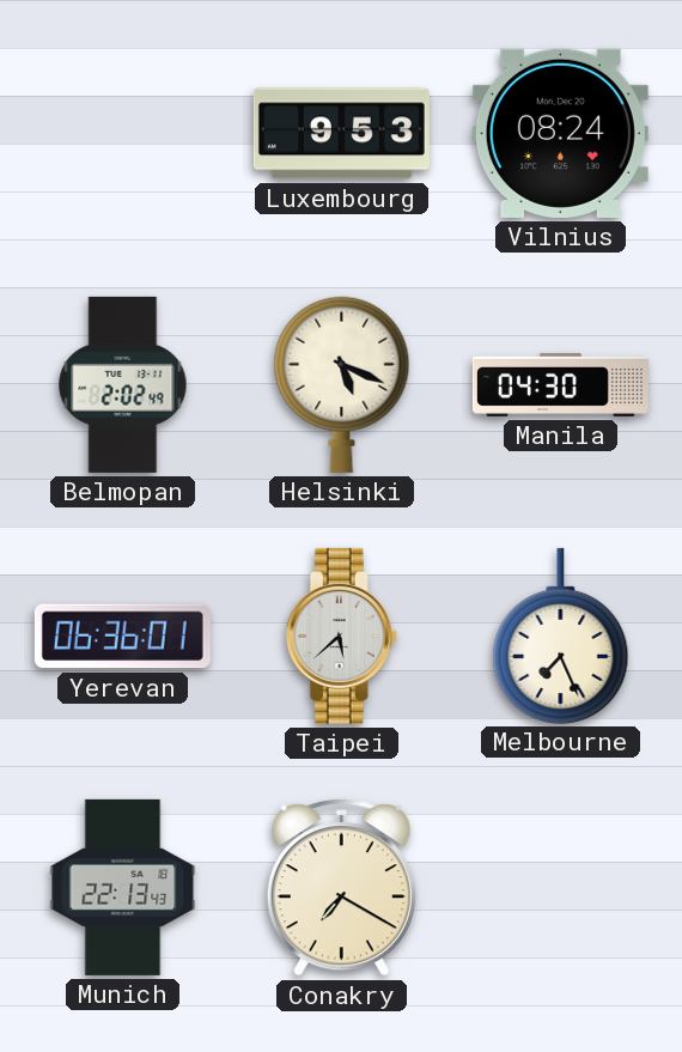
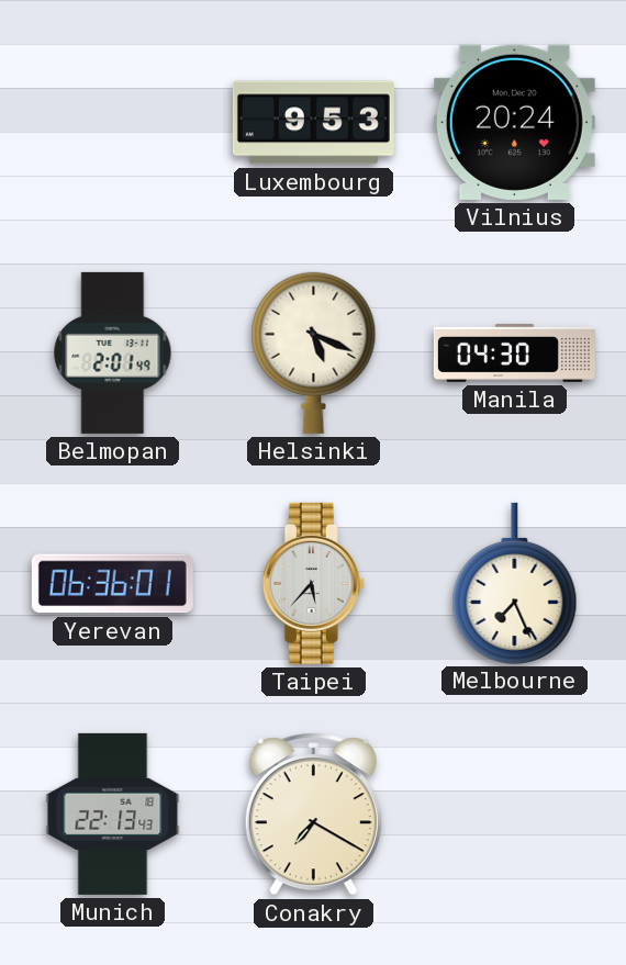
Vilnius: 08:24 -> 20:24
Belmopan: 2:02 -> 2:01
Taipei: 5:38 -> 5:37
